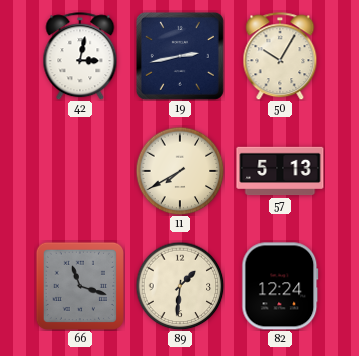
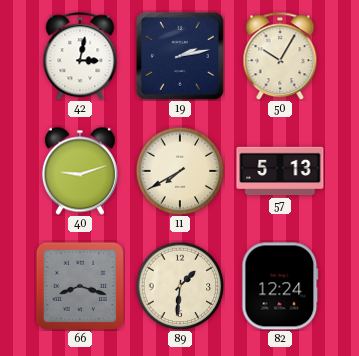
19: 2:43 -> 2:13
40: none -> 9:12
66: 11:18 -> 8:18
